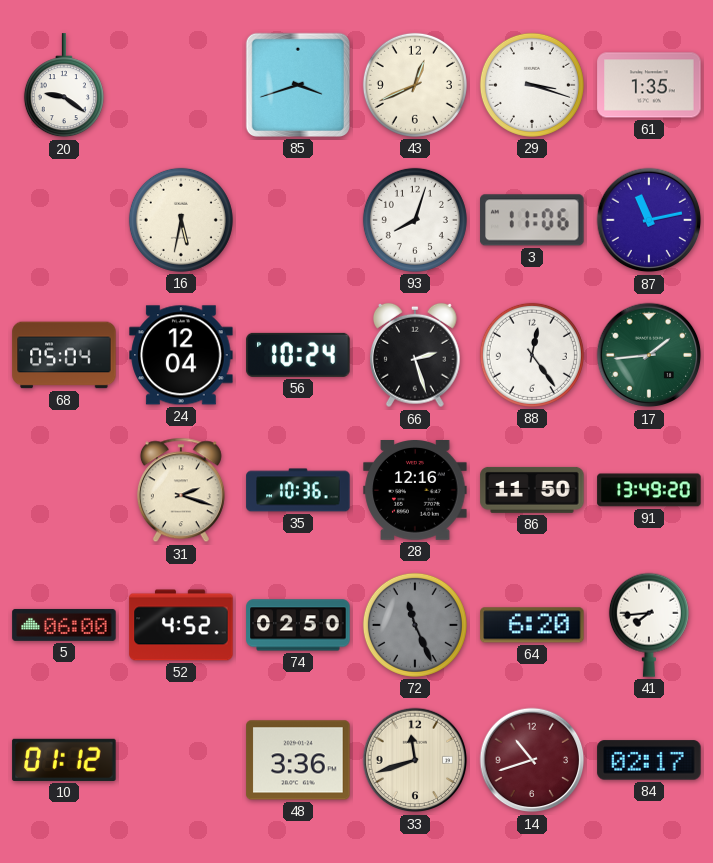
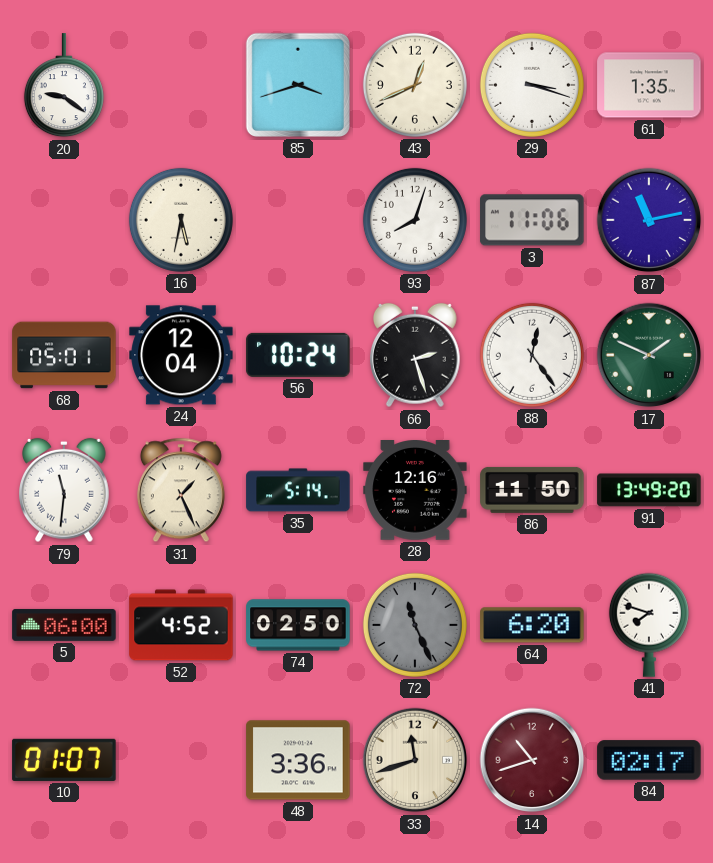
68: 05:04 -> 05:01
17: 1:44 -> 1:49
79: none -> 11:31
31: 2:18 -> 1:26
35: 10:36 -> 5:14
41: 7:44 -> 7:48
10: 01:12 -> 01:07
